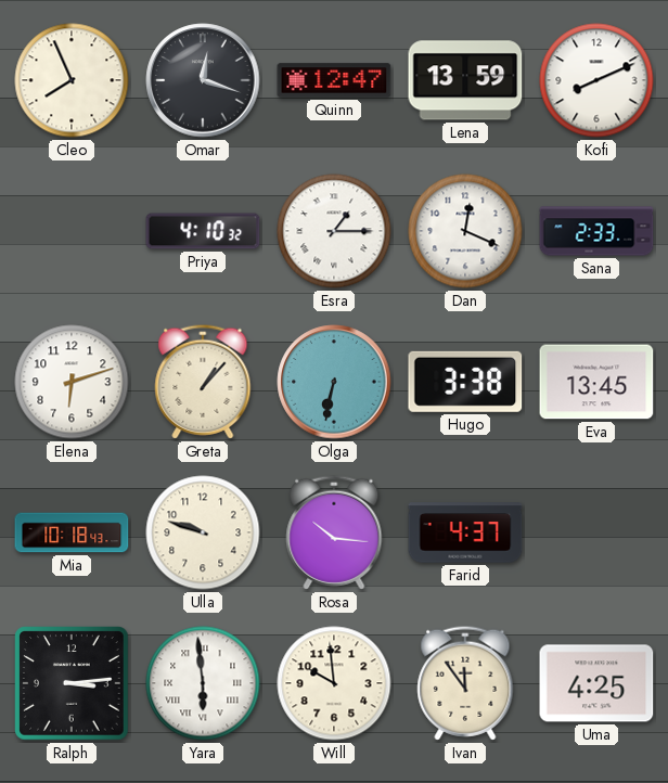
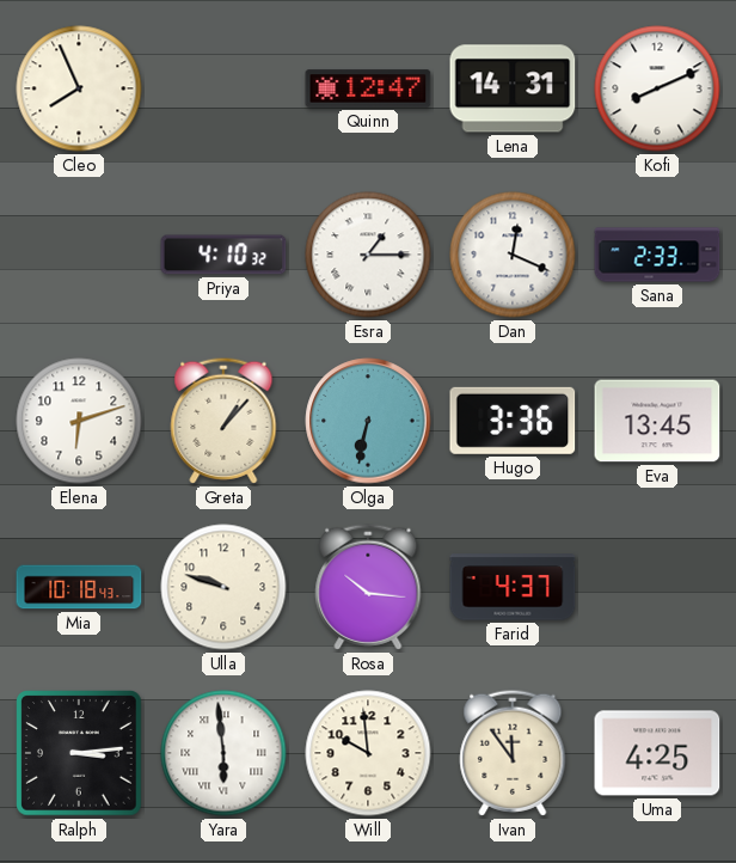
Omar: 12:18 -> none
Lena: 13:59 -> 14:31
Hugo: 3:38 -> 3:36
